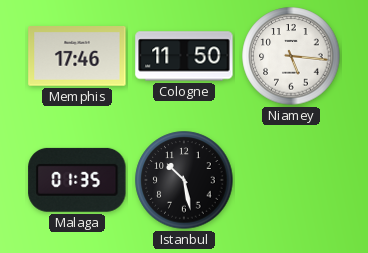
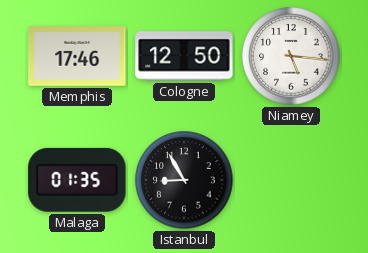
Cologne: 11:50 -> 12:50
Istanbul: 10:28 -> 8:55
